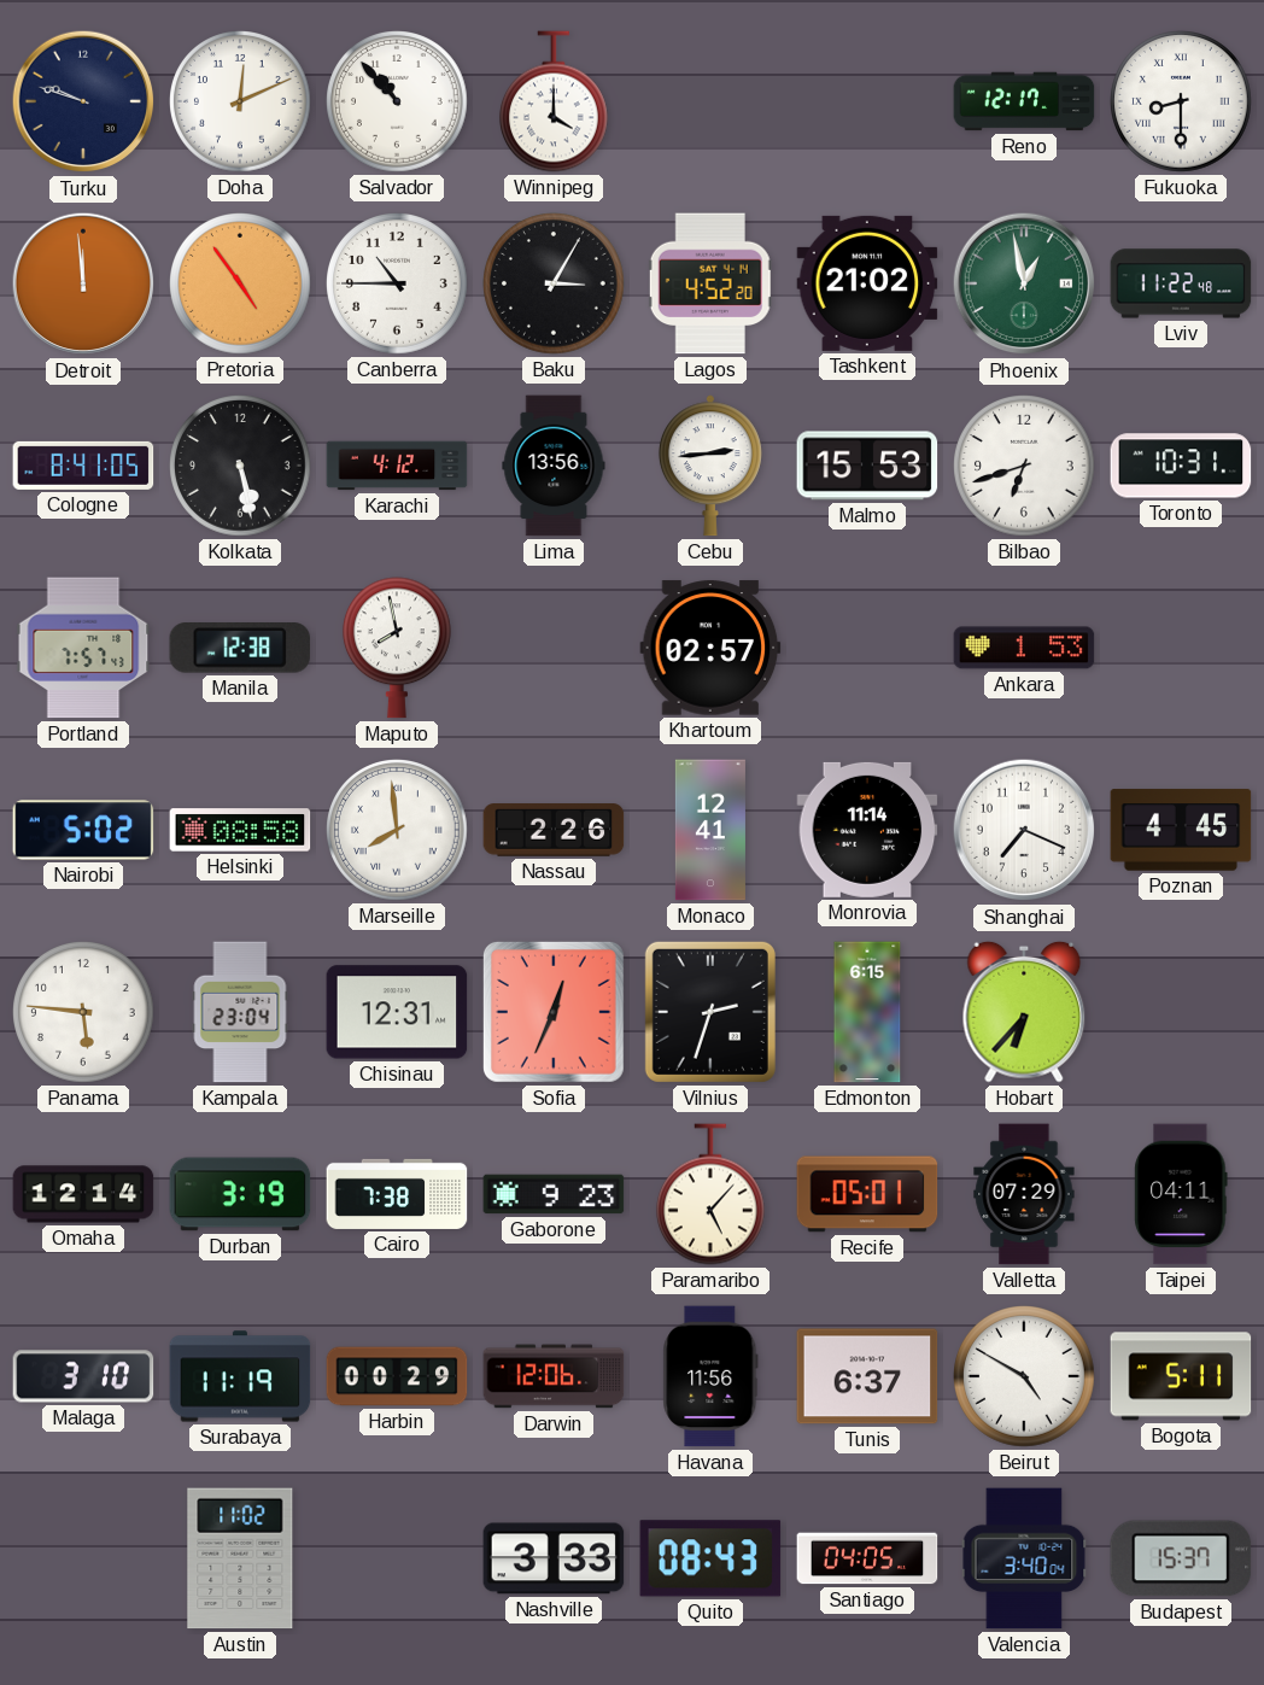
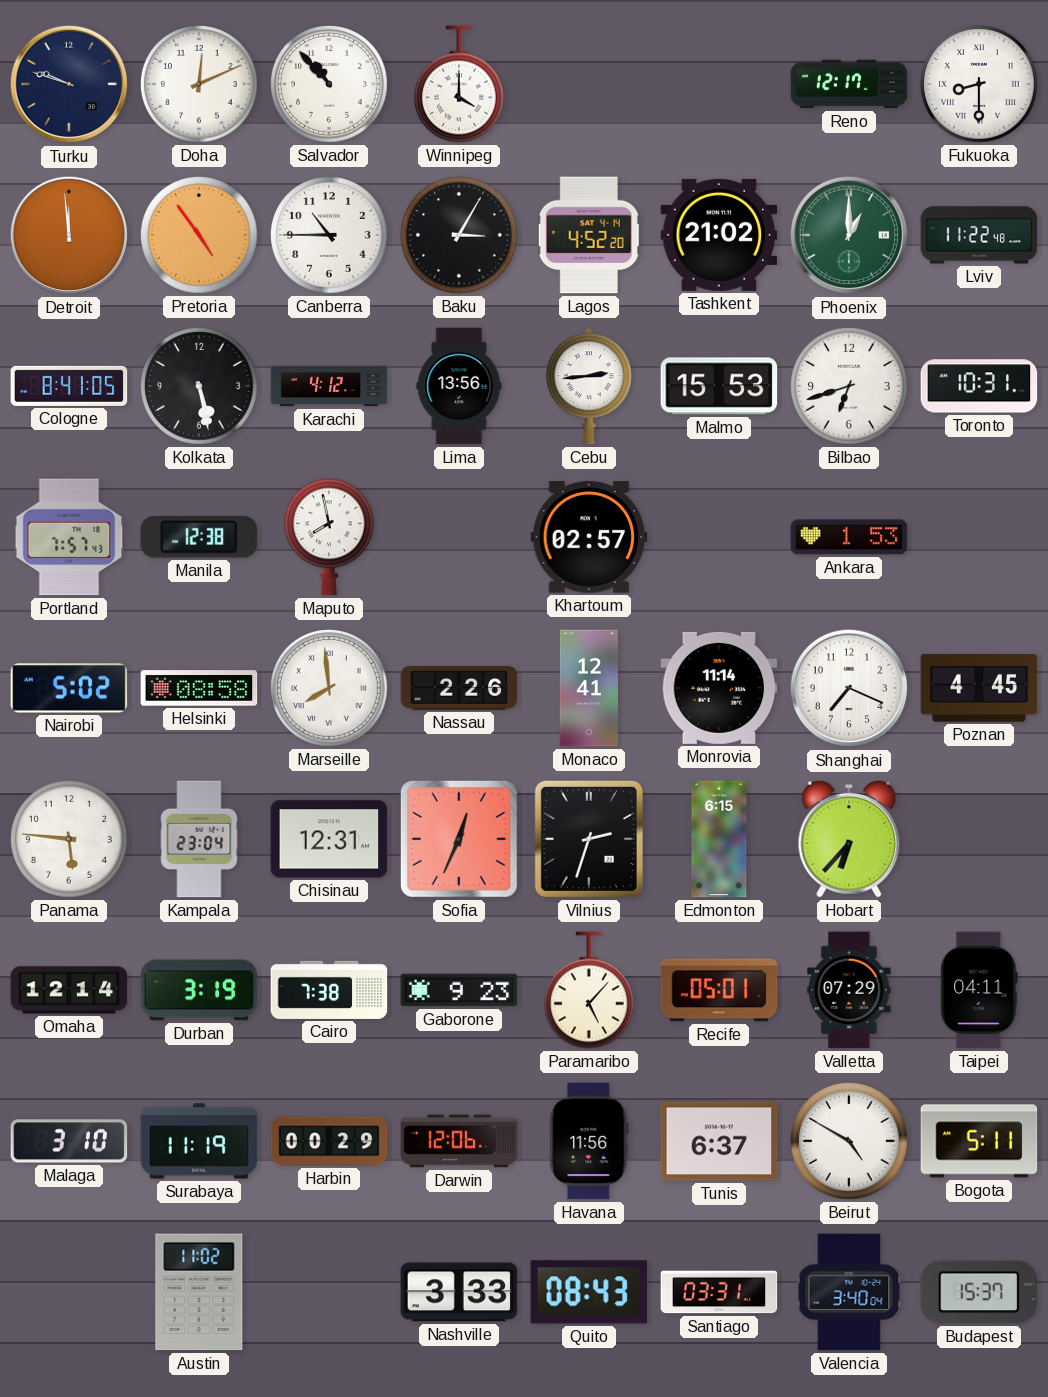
Phoenix: 12:58 -> 1:00
Santiago: 04:05 -> 03:31
